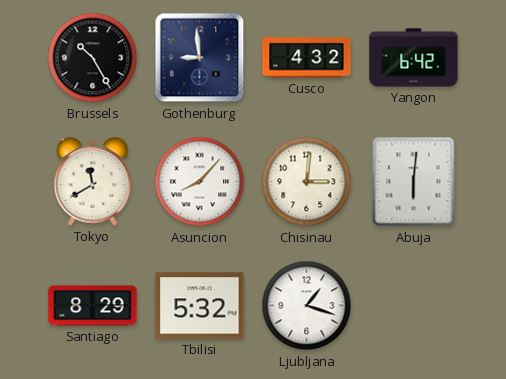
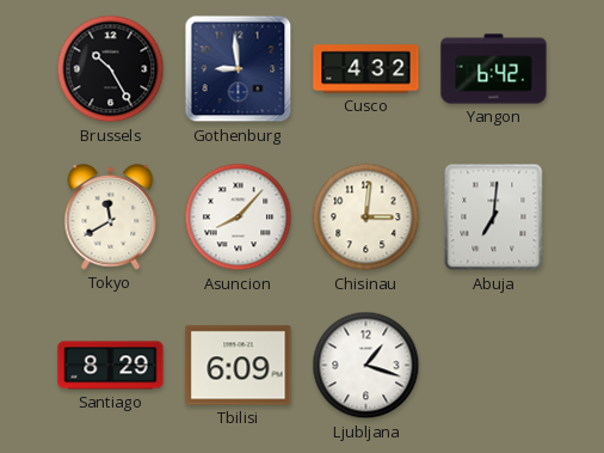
Abuja: 6:01 -> 7:01
Tbilisi: 5:32 -> 6:09
